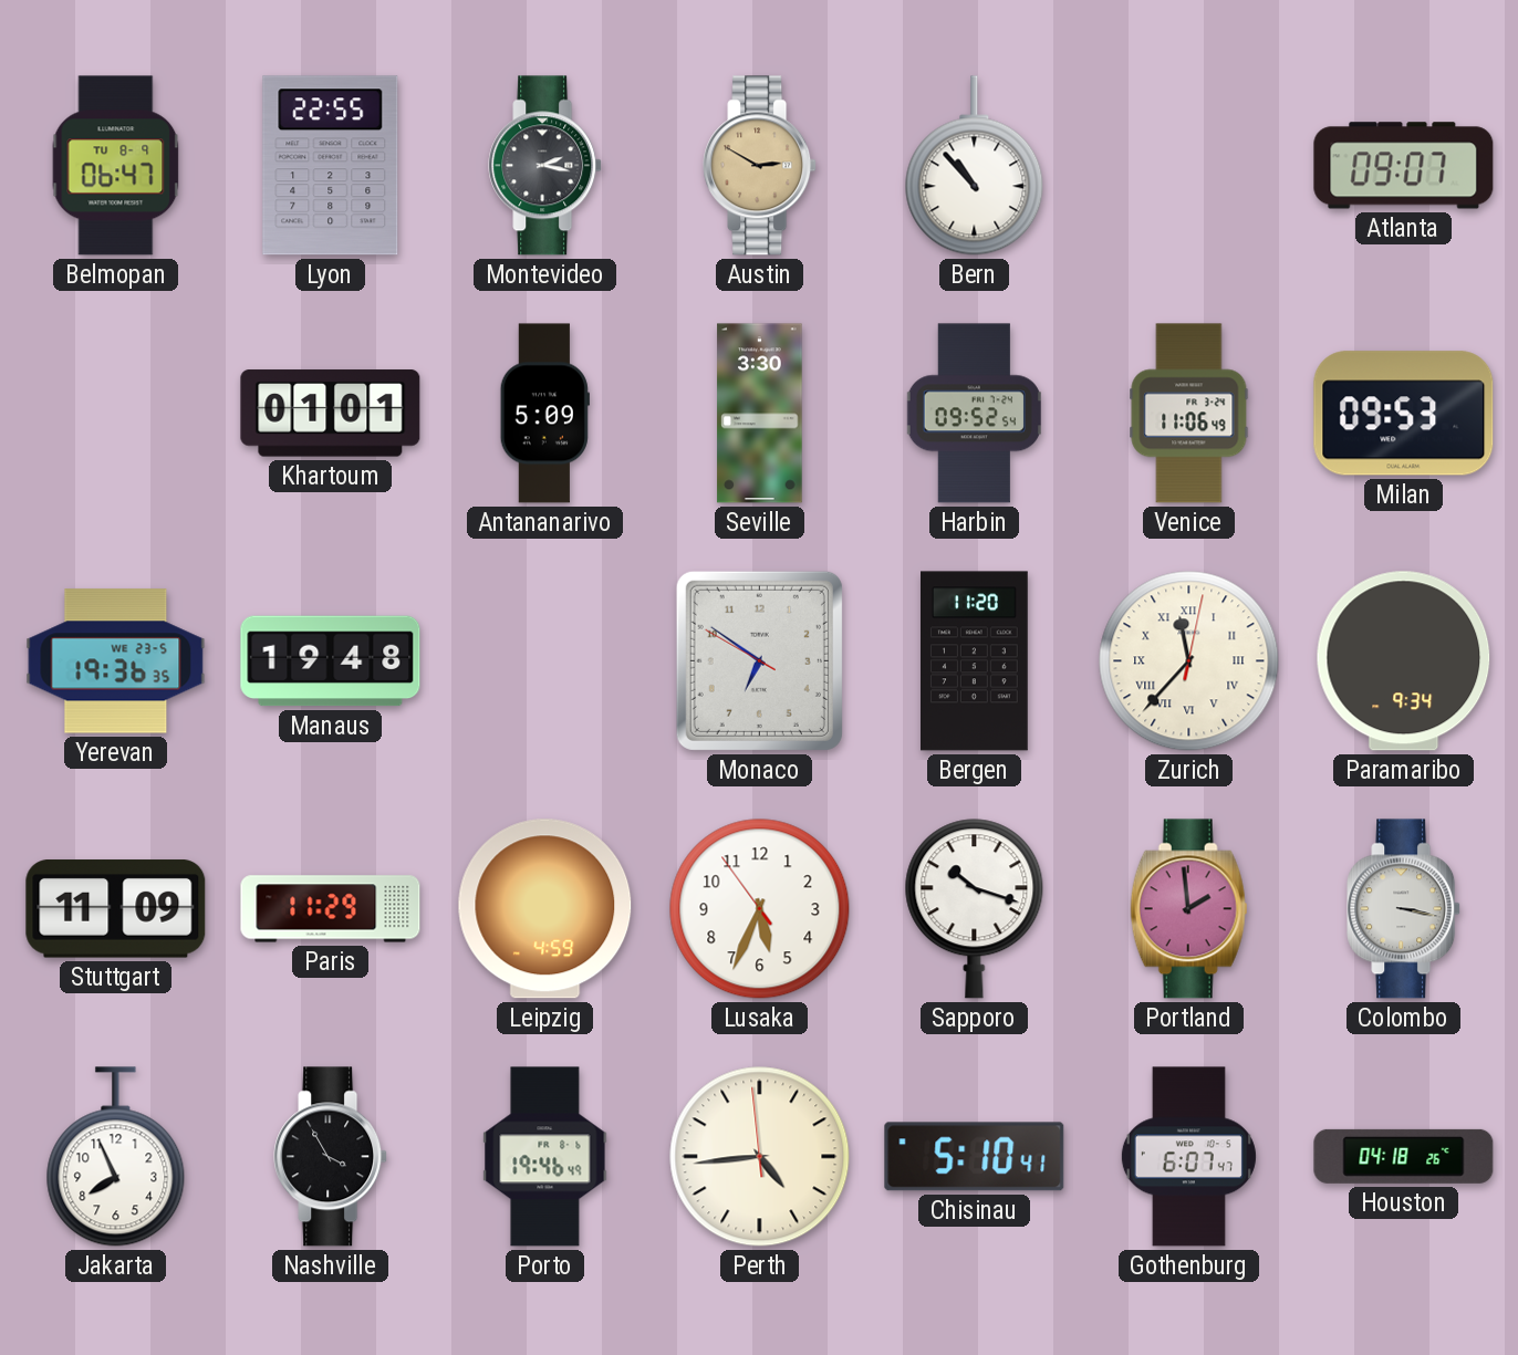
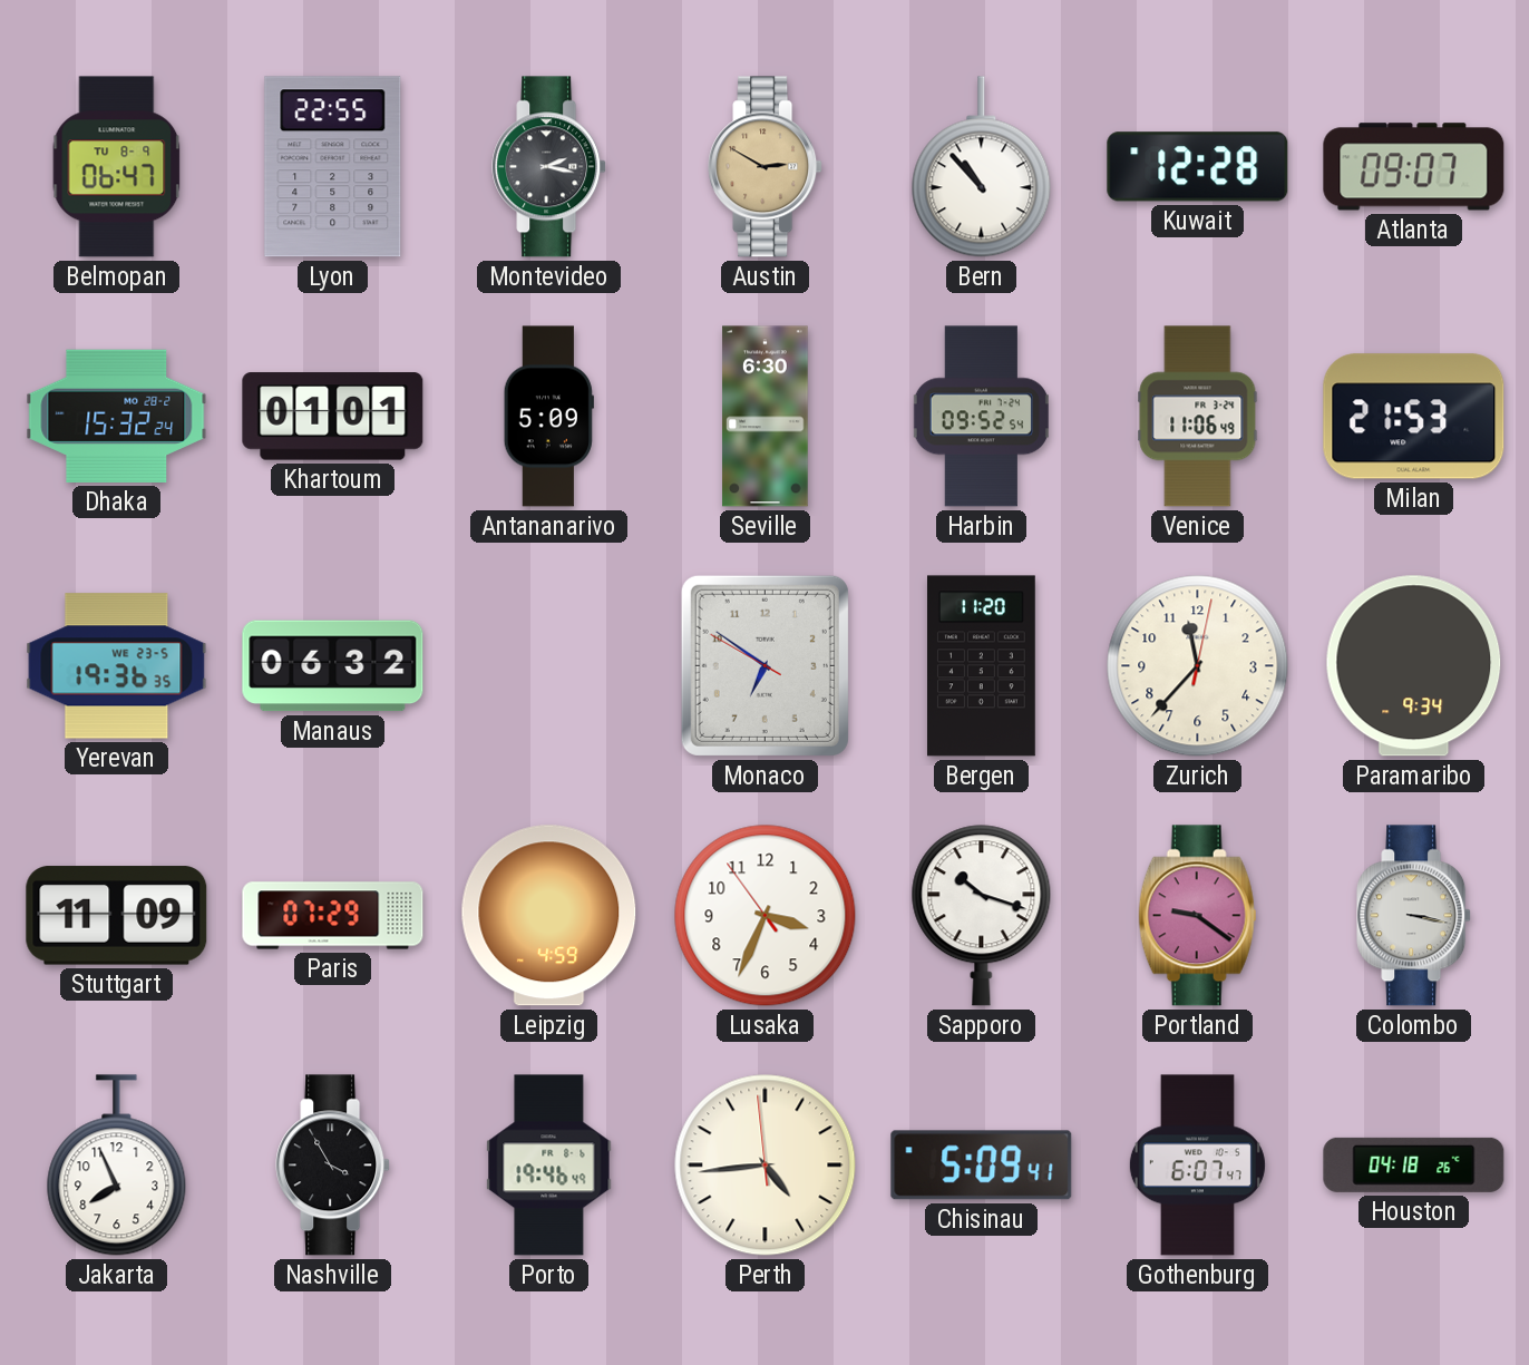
Kuwait: none -> 12:28
Dhaka: none -> 15:32
Seville: 3:30 -> 6:30
Milan: 09:53 -> 21:53
Manaus: 19:48 -> 06:32
Zurich numerals: Roman -> Arabic
Paris: 11:29 -> 07:29
Lusaka: 5:33 -> 3:33
Portland: 1:59 -> 9:21
Chisinau: 5:10 -> 5:09
